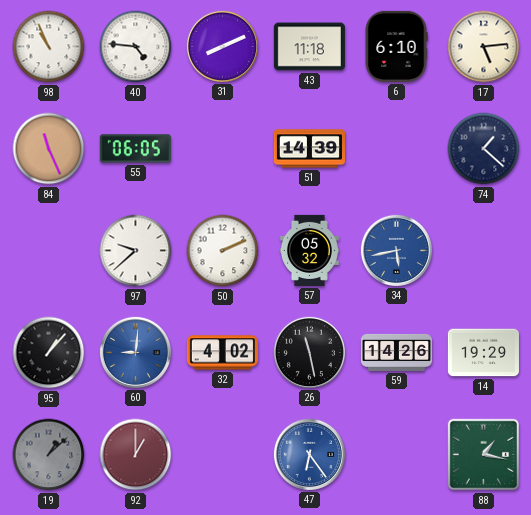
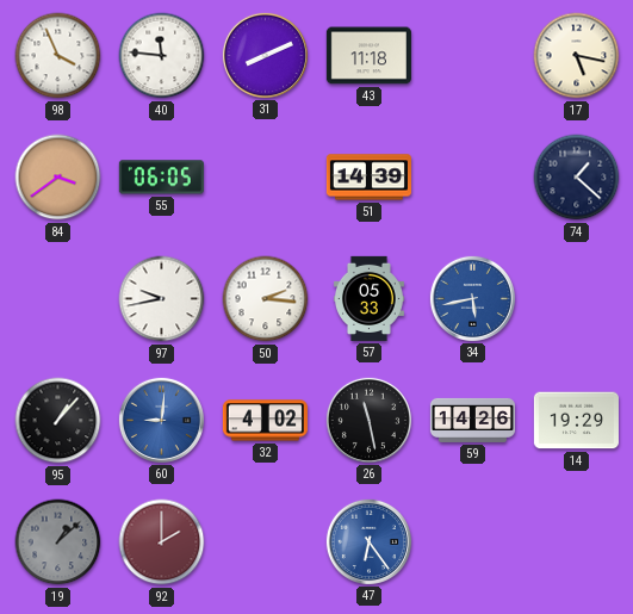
98: 10:56 -> 3:56
40: 4:46 -> 11:46
6: 6:10 -> none
17: 5:14 -> 5:17
84: 11:26 -> 3:39
97: 9:38 -> 9:43
50: 2:11 -> 2:16
57: 05:32 -> 05:33
92: 1:00 -> 2:00
88: 1:17 -> none
